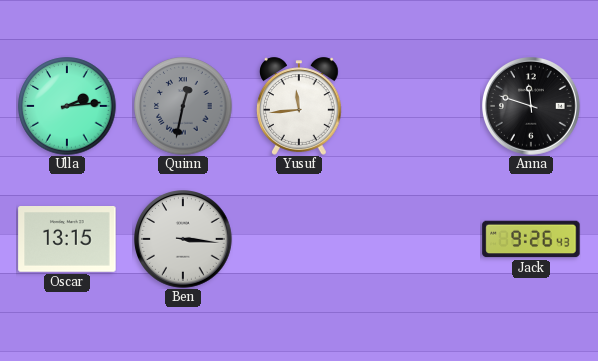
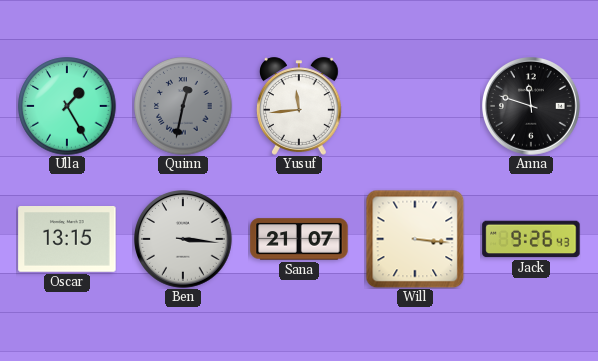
Ulla: 2:14 -> 1:25
Sana: none -> 21:07
Will: none -> 3:16
